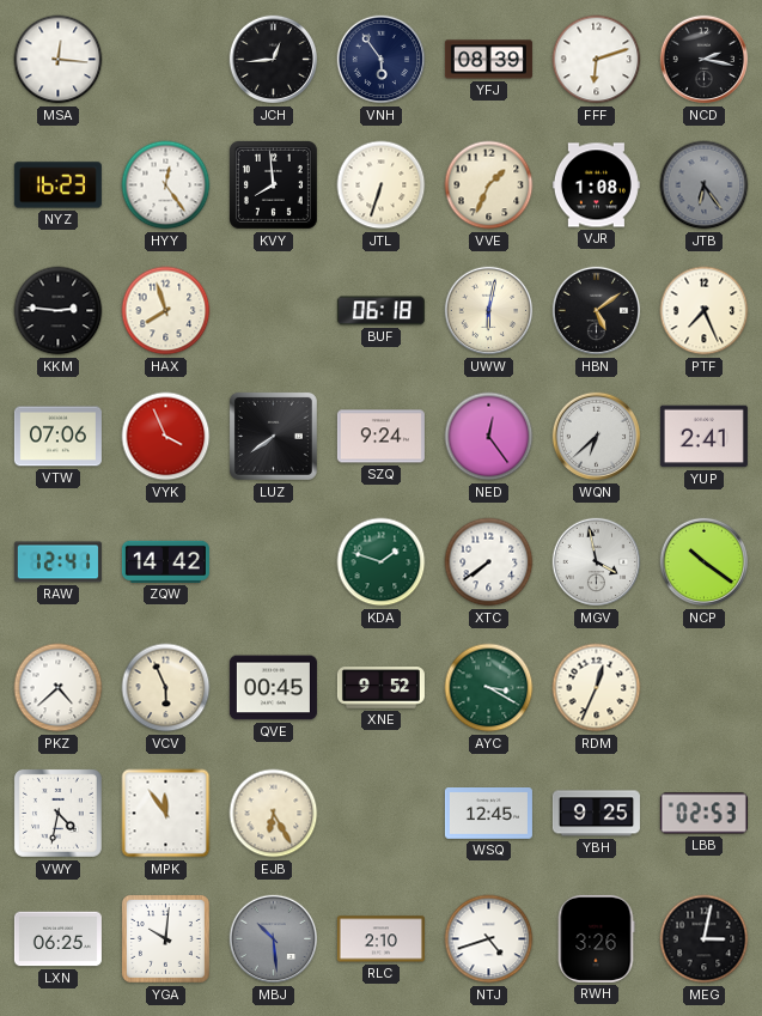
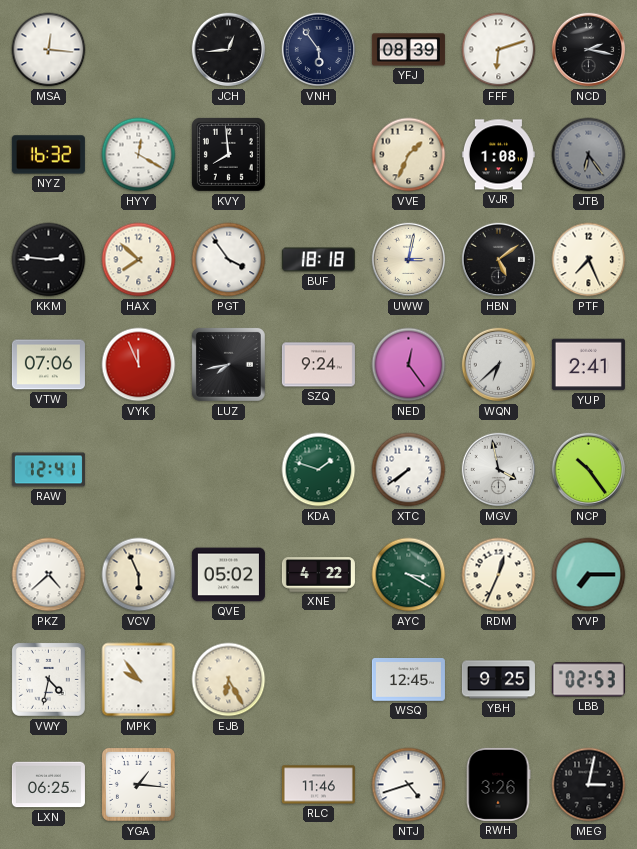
NYZ: 16:23 -> 16:32
HYY: 12:24 -> 12:20
JTL: 6:33 -> none
HAX: 7:57 -> 7:52
PGT: none -> 3:54
BUF: 06:18 -> 18:18
UWW: 6:02 -> 3:02
VYK: 3:56 -> 11:56
LUZ: 7:39 -> 7:43
ZQW: 14:42 -> none
NCP: 10:21 -> 10:24
QVE: 00:45 -> 05:02
XNE: 9:52 -> 4:22
YVP: none -> 7:15
MPK: 11:54 -> 9:54
YGA: 10:01 -> 1:16
MBJ: 10:29 -> none
RLC: 2:10 -> 11:46
